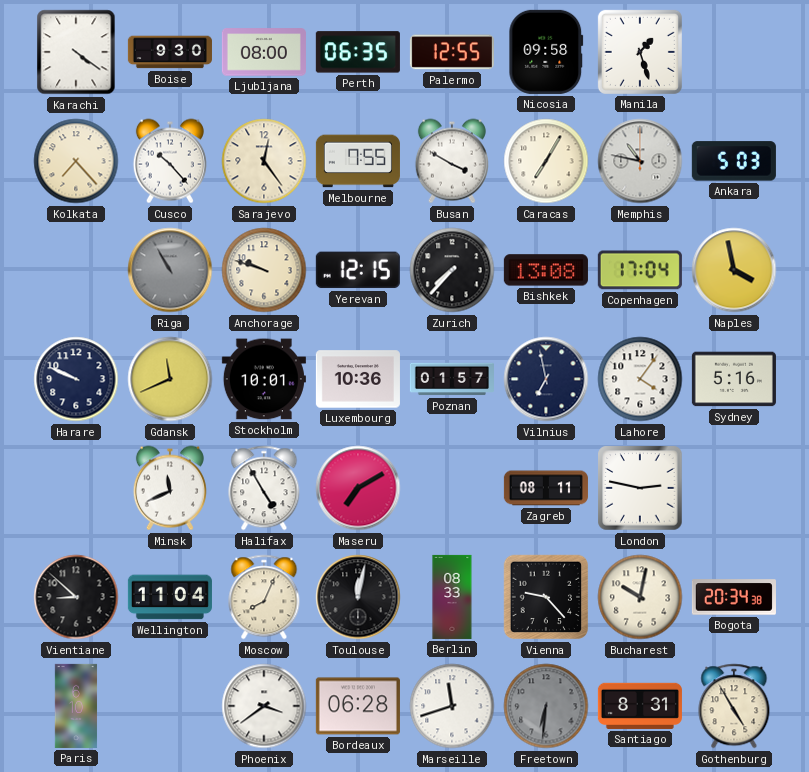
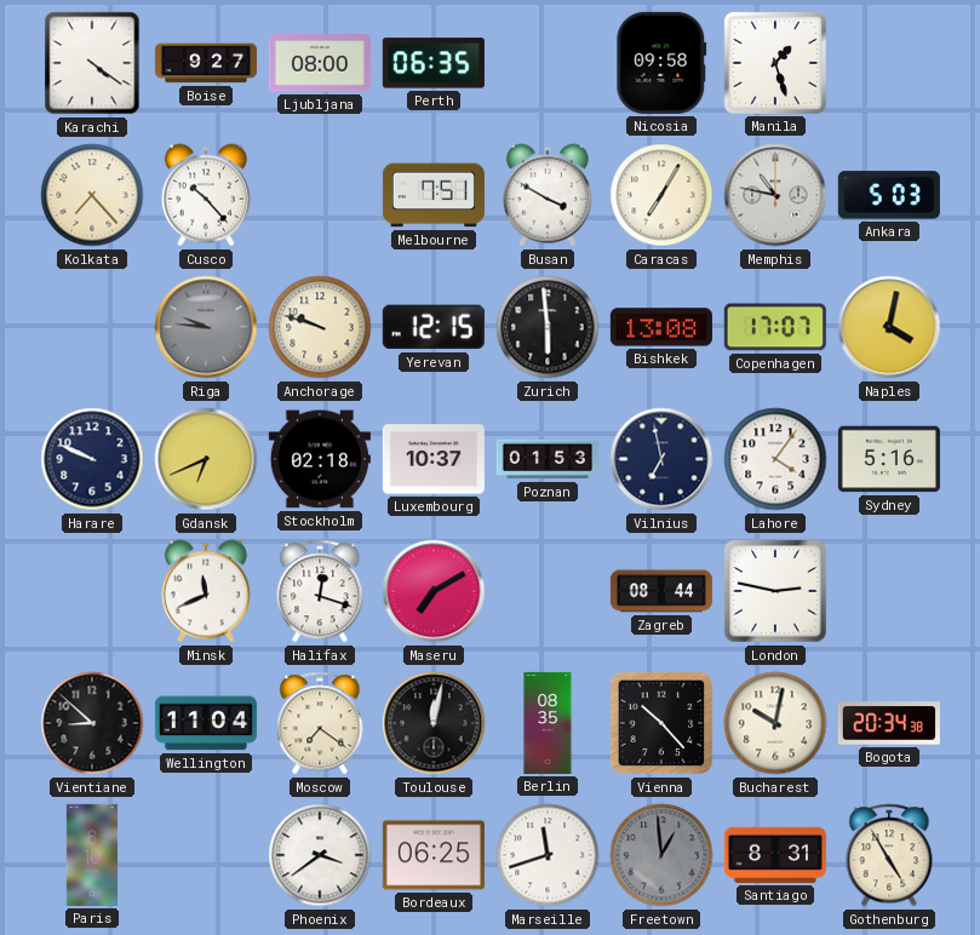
Boise: 9:30 -> 9:27
Palermo: 12:55 -> none
Sarajevo: 12:24 -> none
Melbourne: 7:55 -> 7:51
Riga: 10:55 -> 9:46
Zurich: 7:37 -> 5:59
Copenhagen: 17:04 -> 17:07
Naples: 3:58 -> 4:02
Gdansk: 11:41 -> 6:41
Stockholm: 10:01 -> 02:18
Luxembourg: 10:36 -> 10:37
Poznan: 01:57 -> 01:53
Halifax: 4:55 -> 12:18
Zagreb: 08:11 -> 08:44
Moscow: 8:04 -> 7:21
Berlin: 08:33 -> 08:35
Vienna: 9:23 -> 10:23
Bordeaux: 06:28 -> 06:25
Freetown: 6:31 -> 12:59
